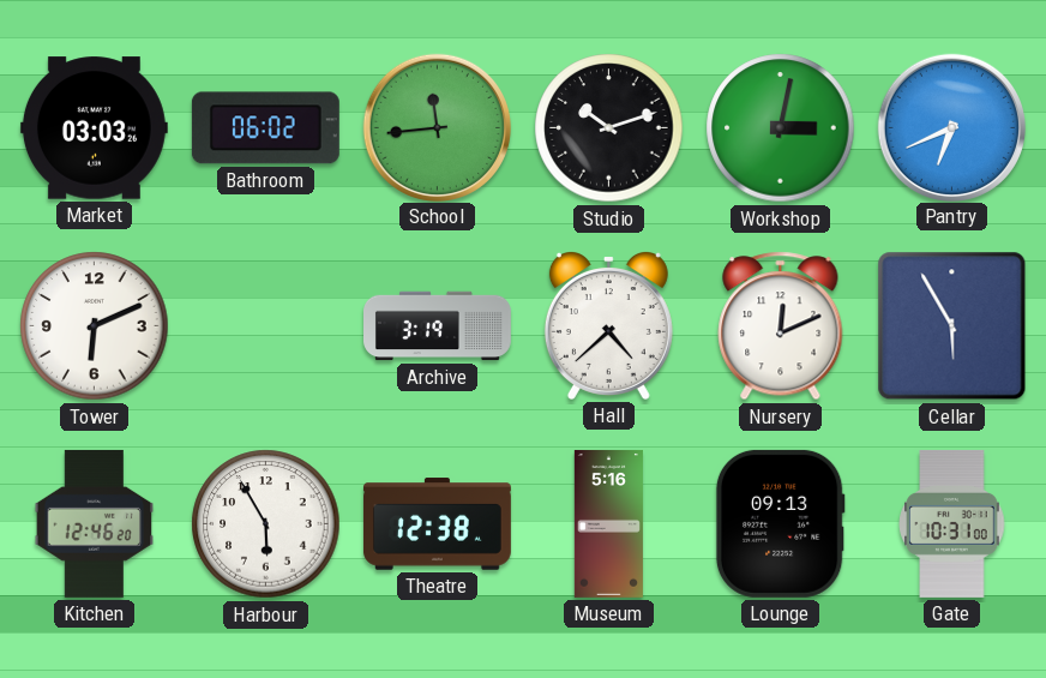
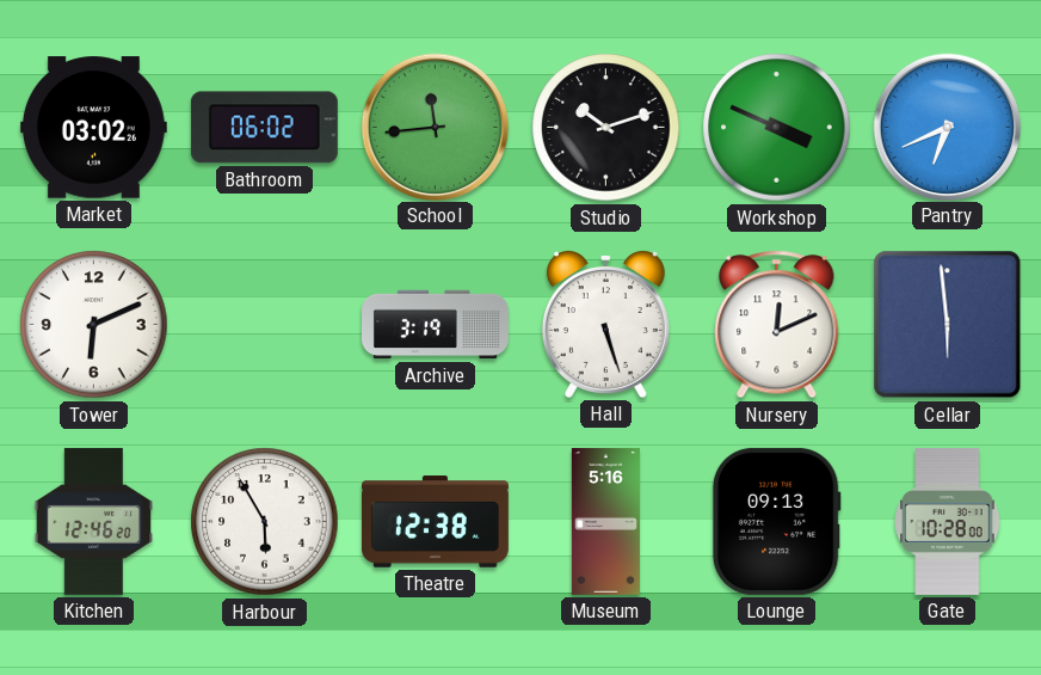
Market: 03:03 -> 03:02
Workshop: 3:02 -> 3:49
Hall: 4:38 -> 5:27
Cellar: 5:55 -> 5:59
Gate: 10:31 -> 10:28
